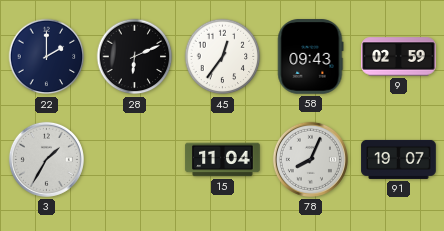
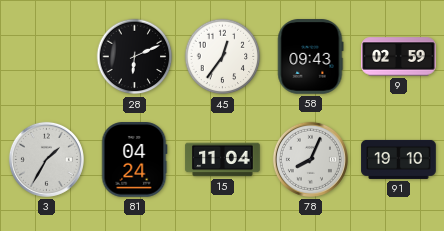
22: 2:00 -> none
81: none -> 04:24
91: 19:07 -> 19:10
